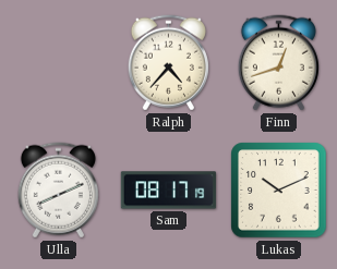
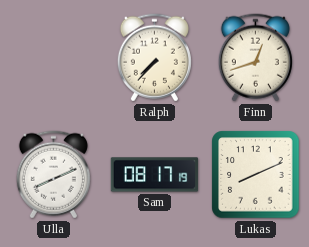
Ralph: 4:37 -> 7:37
Lukas: 10:11 -> 8:11
